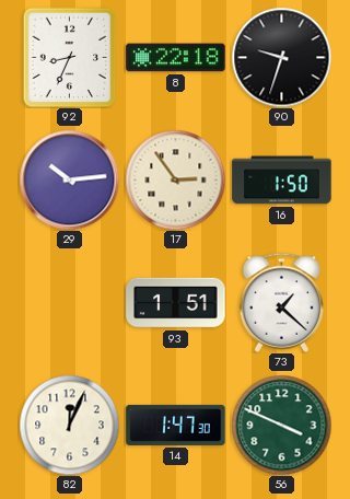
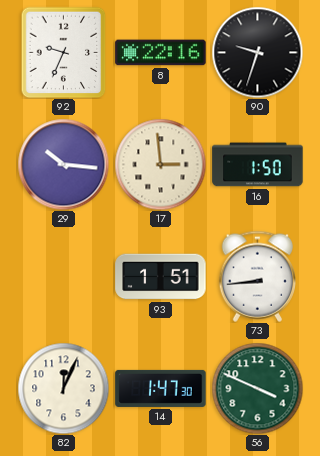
92: 8:34 -> 9:34
8: 22:18 -> 22:16
29: 10:14 -> 10:16
17: 2:54 -> 2:59
73: 1:22 -> 8:44
